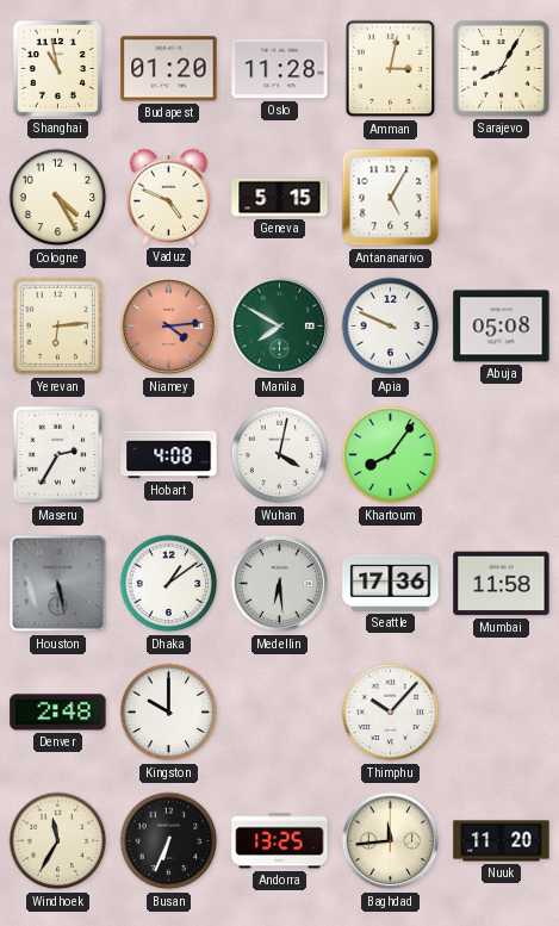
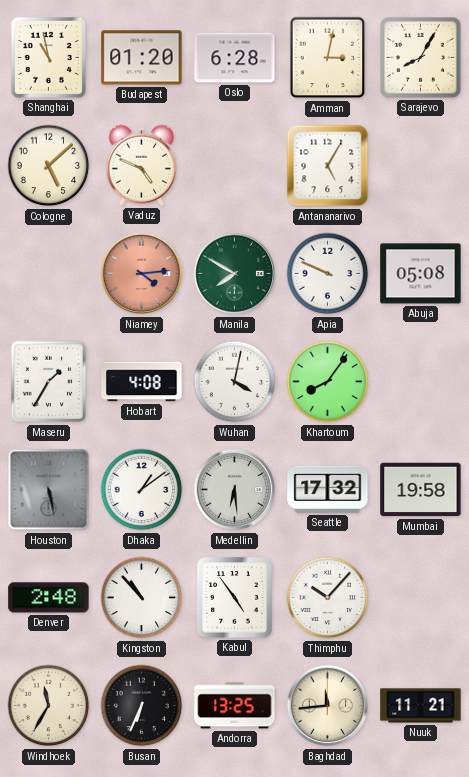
Oslo: 11:28 -> 6:28
Cologne: 4:25 -> 5:08
Geneva: 5:15 -> none
Yerevan: 6:14 -> none
Maseru: 2:35 -> 1:35
Seattle: 17:36 -> 17:32
Mumbai: 11:58 -> 19:58
Kingston: 10:00 -> 10:53
Kabul: none -> 4:54
Nuuk: 11:20 -> 11:21
